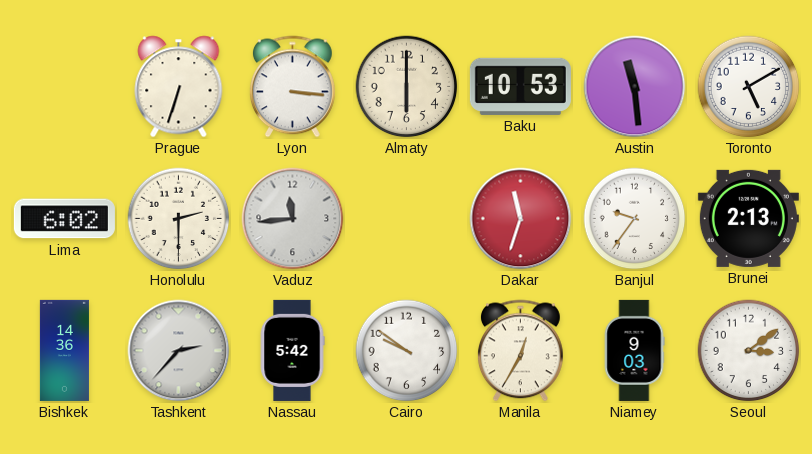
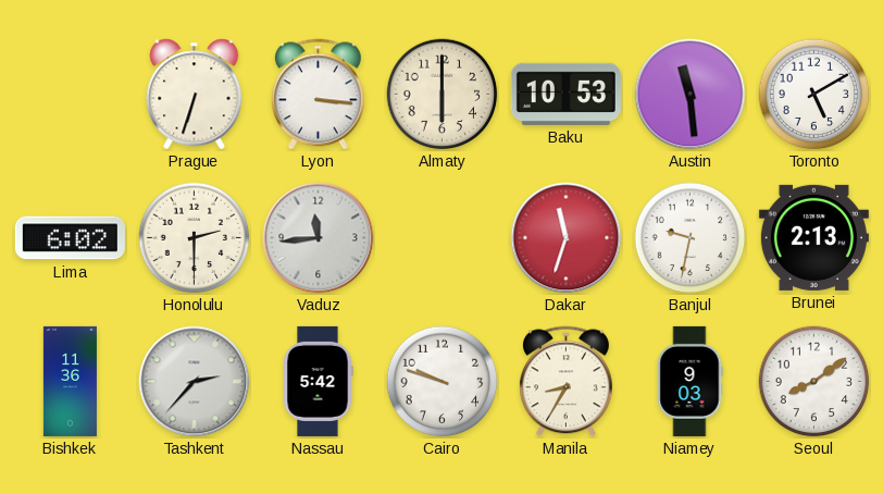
Banjul: 9:36 -> 9:32
Bishkek: 14:36 -> 11:36
Cairo: 9:51 -> 9:48
Manila: 12:35 -> 8:35
Seoul: 3:09 -> 8:09
